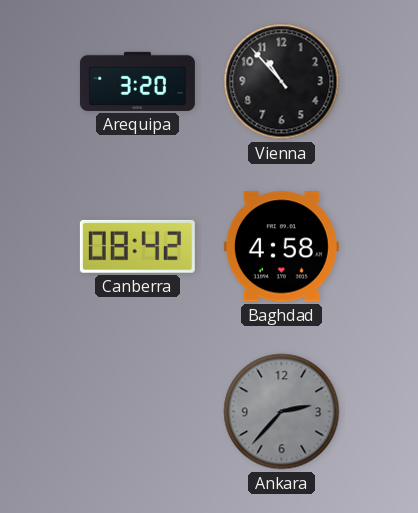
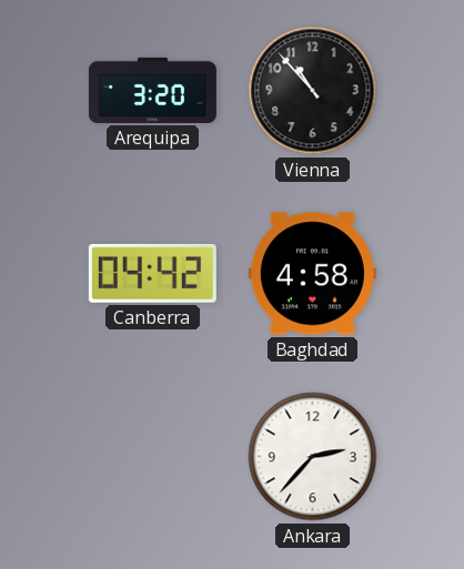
Canberra: 08:42 -> 04:42
Ankara dial: grey -> white
